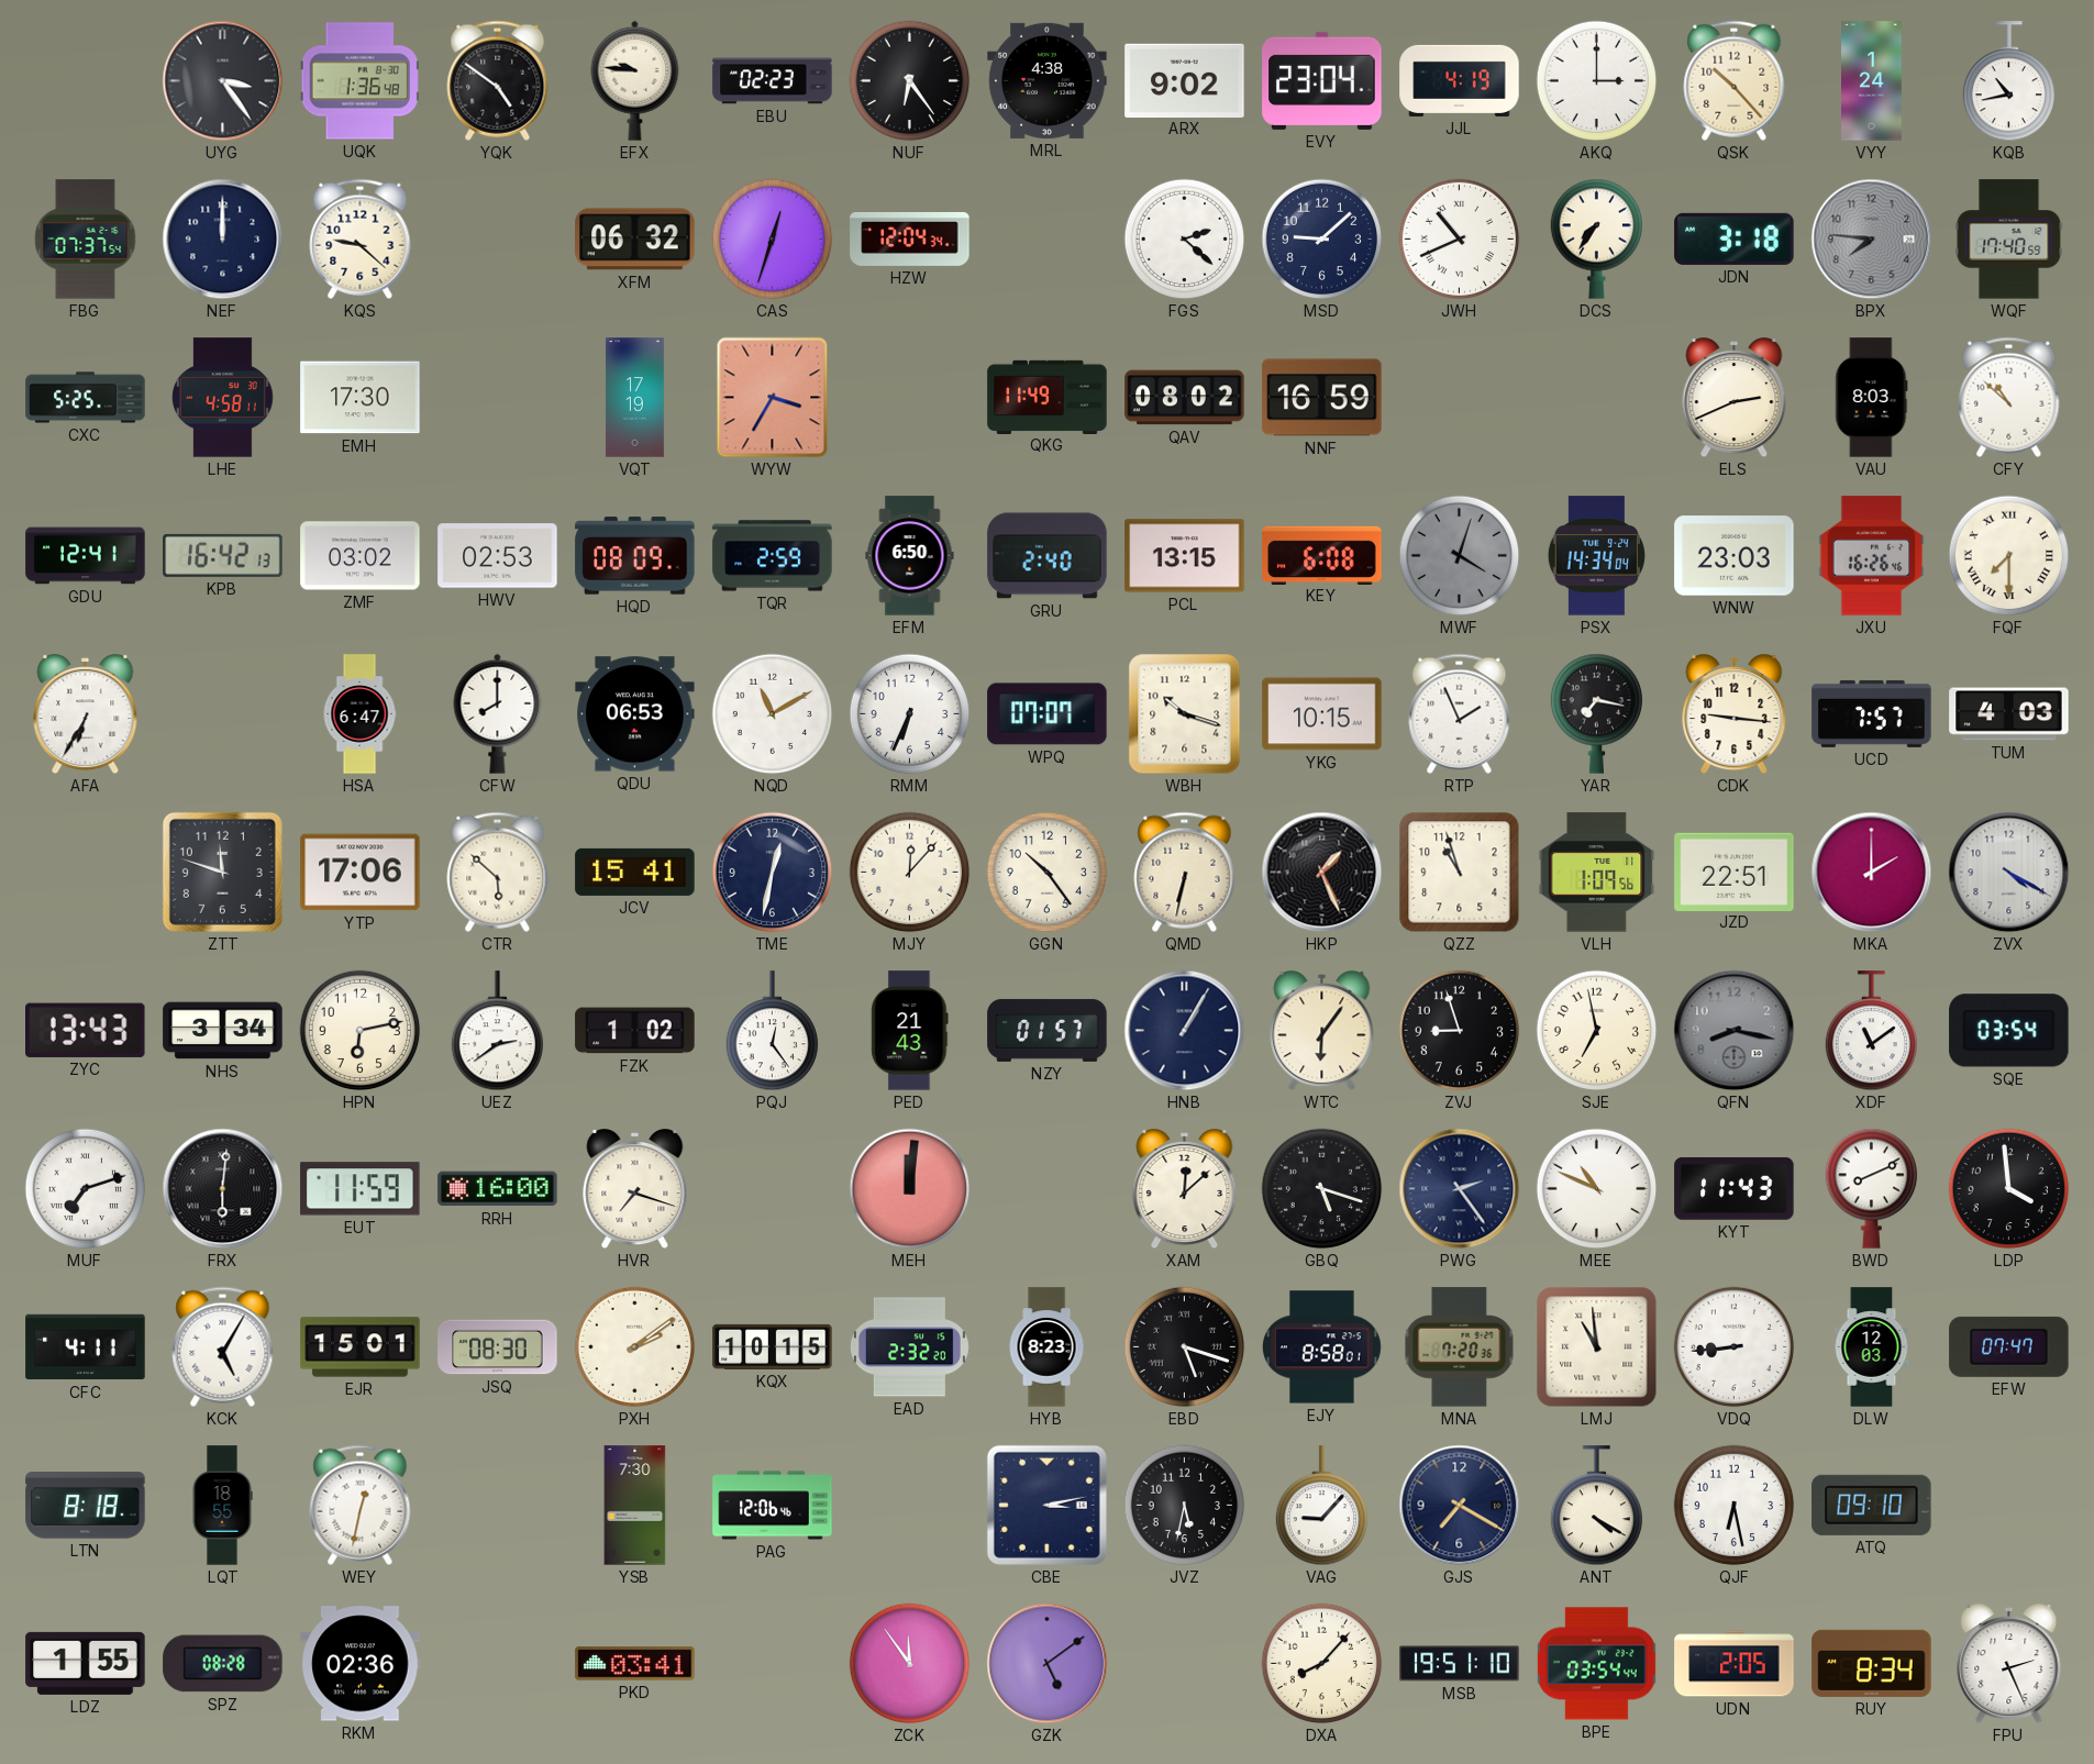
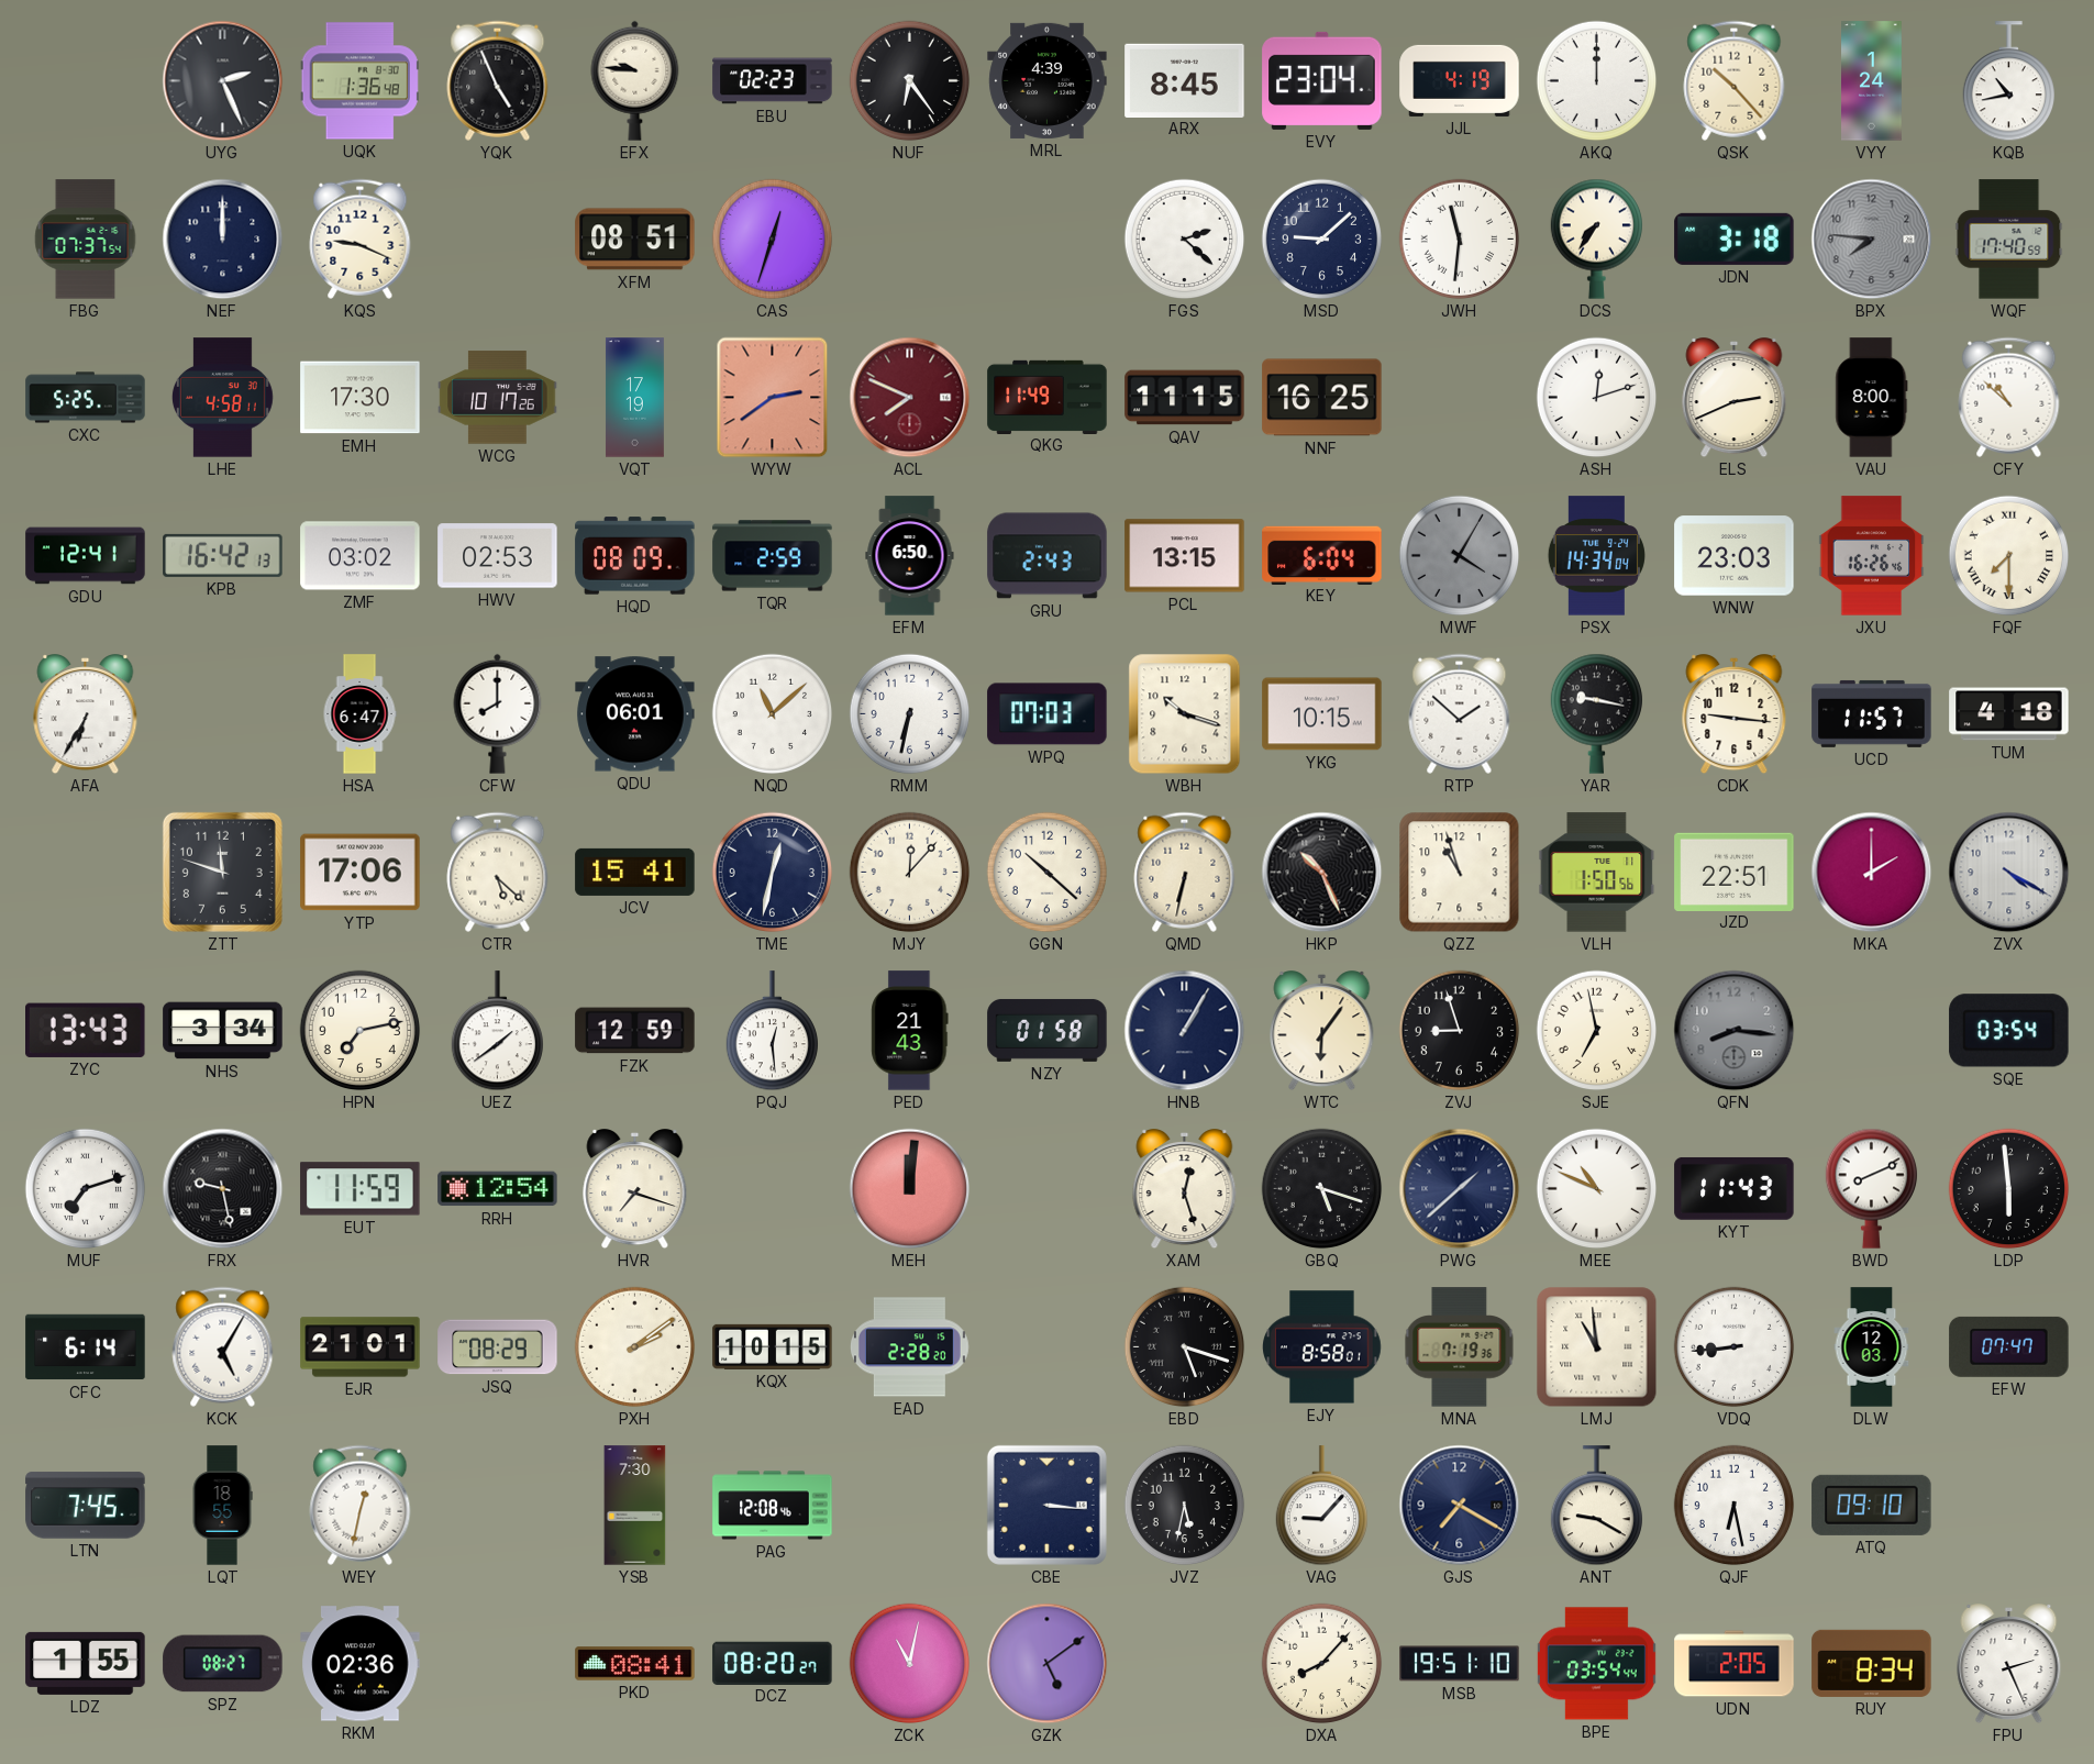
UYG: 3:24 -> 2:26
YQK: 4:51 -> 4:56
MRL: 4:38 -> 4:39
ARX: 9:02 -> 8:45
AKQ: 3:00 -> 12:00
KQS: 9:22 -> 9:19
XFM: 06:32 -> 08:51
HZW: 12:04 -> none
JWH: 10:41 -> 11:31
WCG: none -> 10:17
WYW: 3:35 -> 2:39
ACL: none -> 7:49
QAV: 08:02 -> 11:15
NNF: 16:59 -> 16:25
ASH: none -> 12:12
VAU: 8:03 -> 8:00
GRU: 2:40 -> 2:43
KEY: 6:08 -> 6:04
MWF: 4:03 -> 4:05
QDU: 06:53 -> 06:01
NQD: 11:10 -> 11:08
RMM: 6:34 -> 6:32
WPQ: 07:07 -> 07:03
RTP: 1:56 -> 1:52
YAR: 7:17 -> 9:17
UCD: 7:57 -> 11:57
TUM: 4:03 -> 4:18
CTR: 5:52 -> 5:22
GGN: 10:24 -> 10:22
HKP: 1:26 -> 10:26
VLH: 1:09 -> 1:50
HPN: 6:13 -> 7:13
UEZ: 2:39 -> 1:39
FZK: 1:02 -> 12:59
PQJ: 12:24 -> 12:29
NZY: 01:57 -> 01:58
QFN: 8:17 -> 8:16
XDF: 11:09 -> none
FRX: 6:01 -> 9:28
RRH: 16:00 -> 12:54
XAM: 12:08 -> 12:27
PWG: 2:24 -> 1:38
LDP: 3:59 -> 5:59
CFC: 4:11 -> 6:14
EJR: 15:01 -> 21:01
JSQ: 08:30 -> 08:29
EAD: 2:32 -> 2:28
HYB: 8:23 -> none
MNA: 7:20 -> 7:19
LTN: 8:18 -> 7:45
PAG: 12:06 -> 12:08
CBE: 3:13 -> 3:16
ANT: 4:20 -> 9:20
SPZ: 08:28 -> 08:27
PKD: 03:41 -> 08:41
DCZ: none -> 08:20
ZCK: 11:54 -> 11:02
